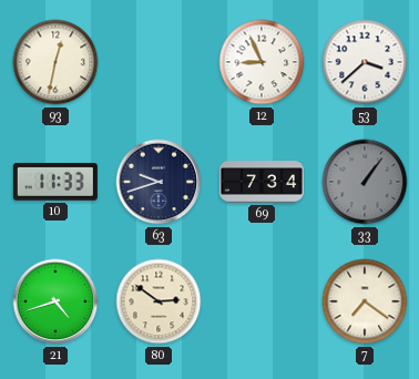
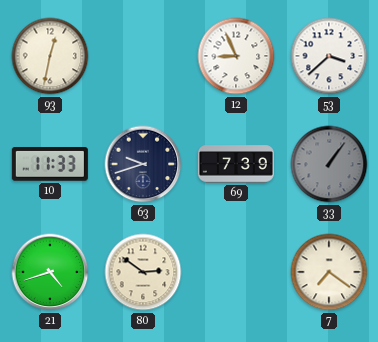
69: 7:34 -> 7:39
